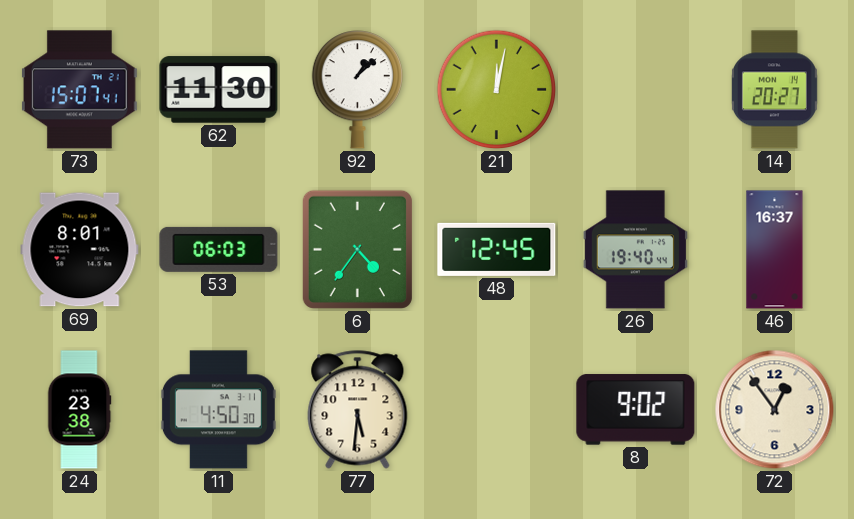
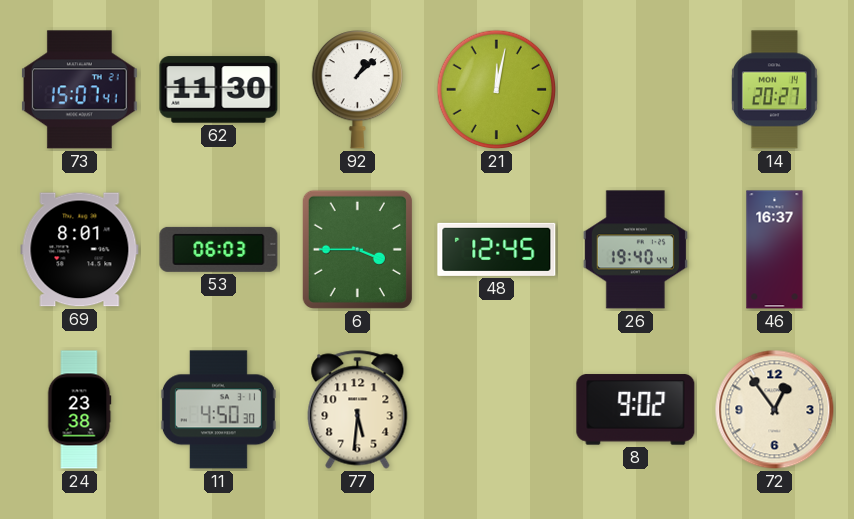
6: 4:36 -> 3:45
